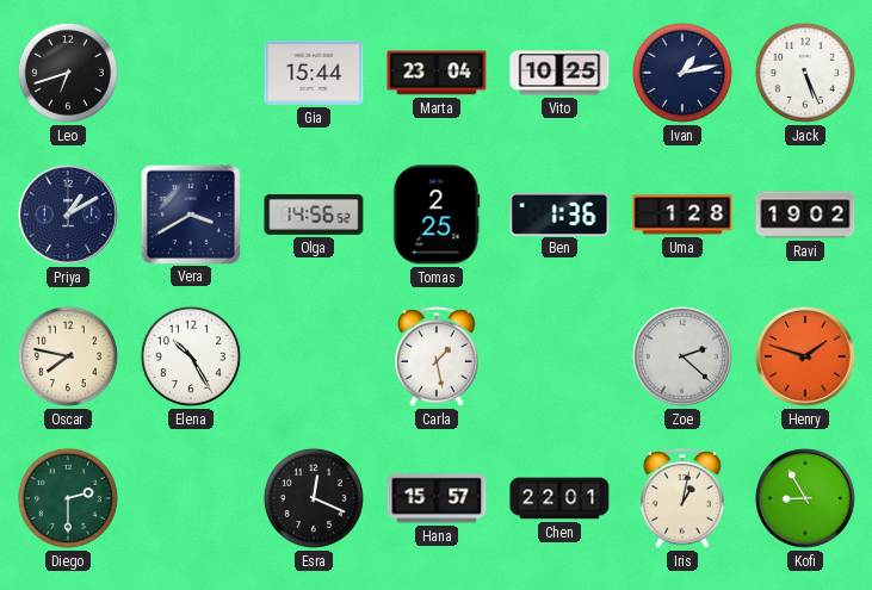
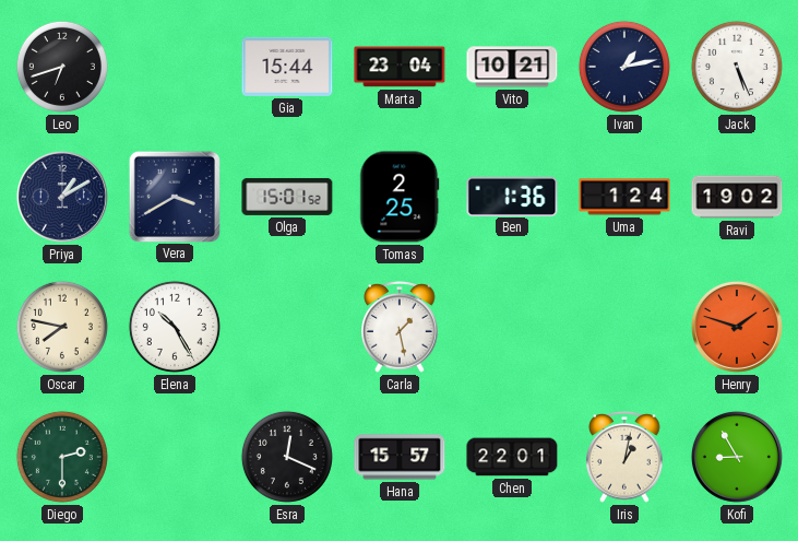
Vito: 10:25 -> 10:21
Olga: 14:56 -> 15:01
Uma: 1:28 -> 1:24
Zoe: 2:22 -> none
